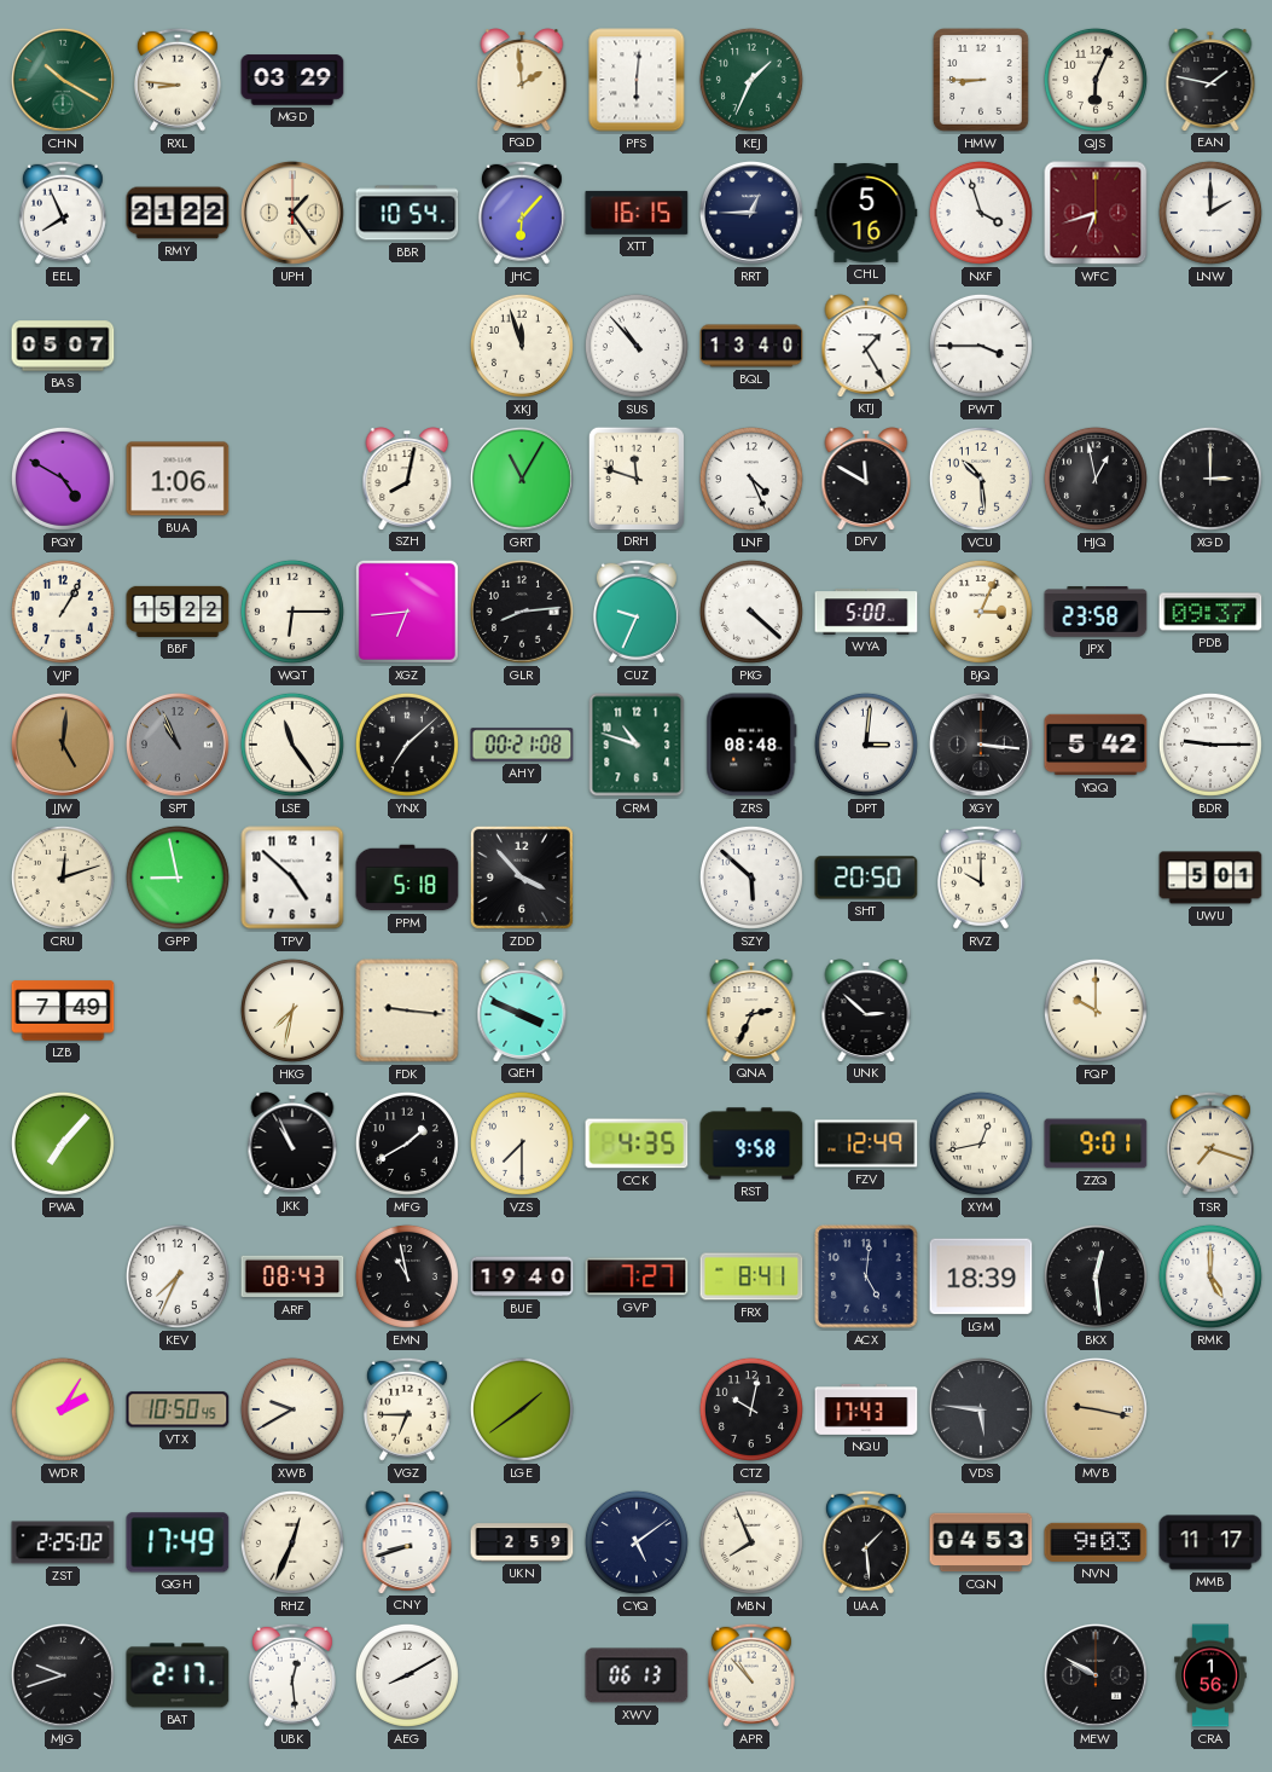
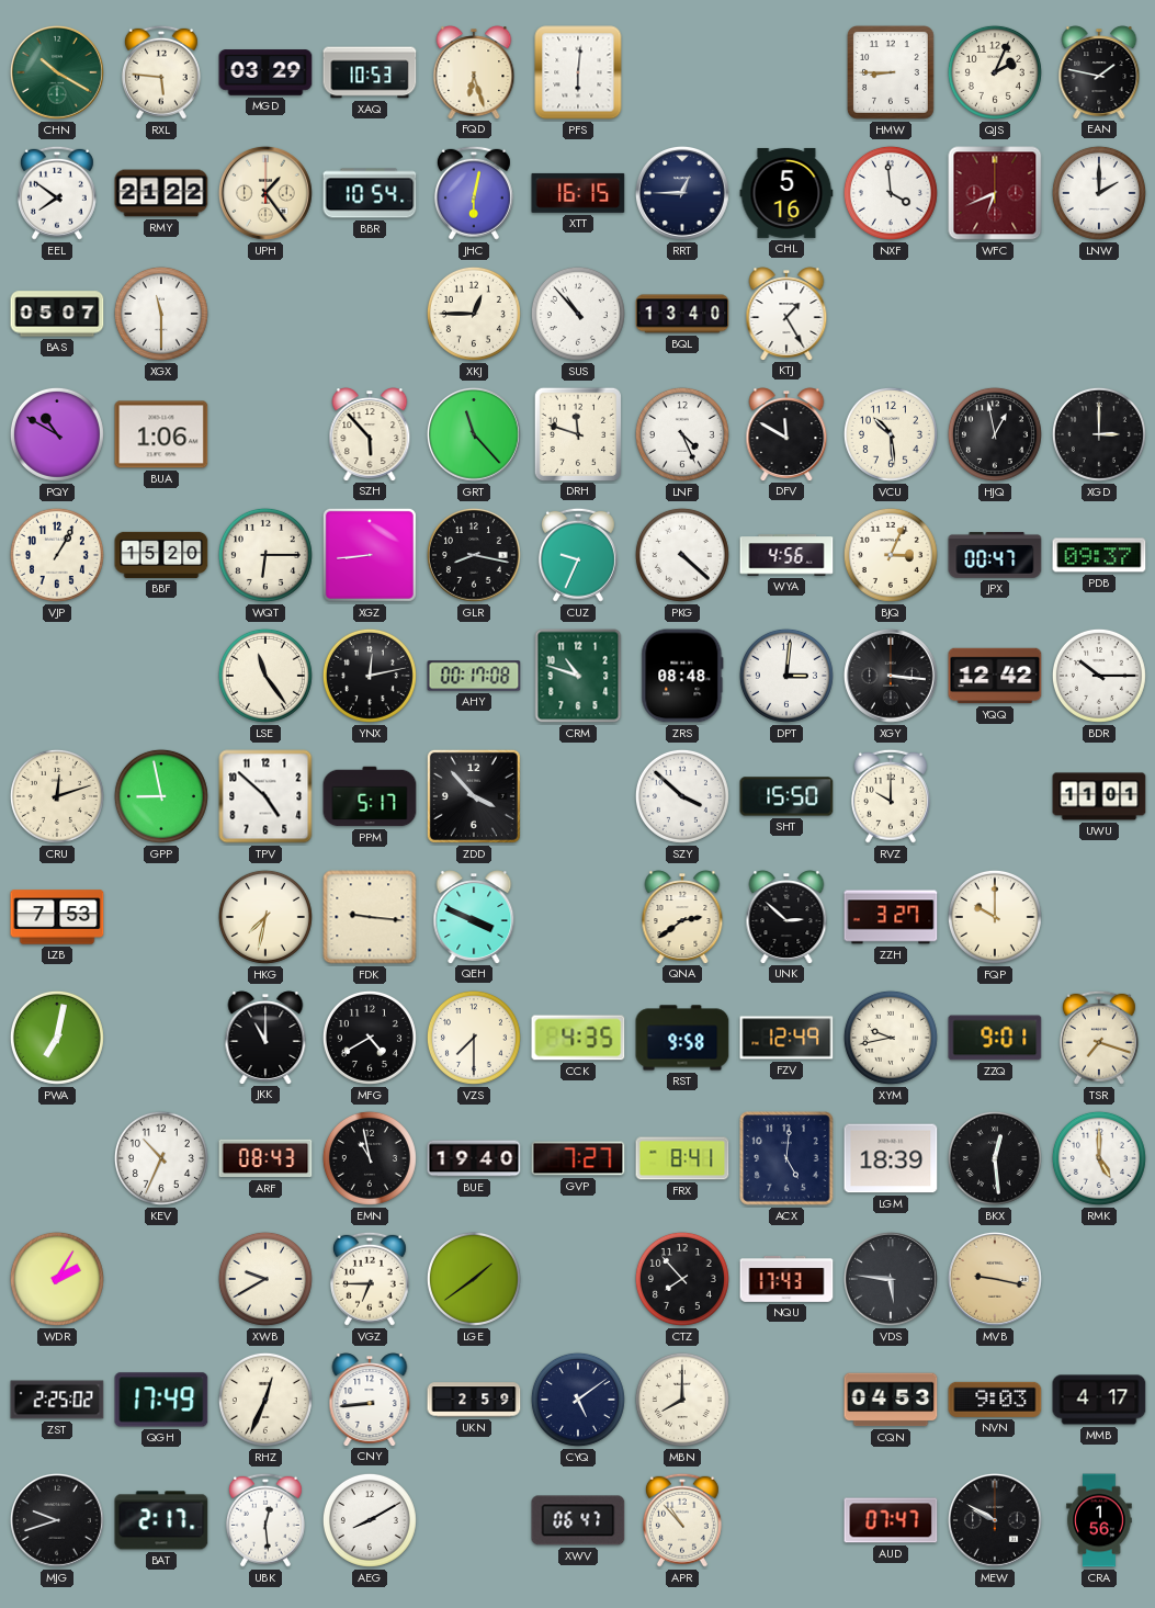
RXL: 8:46 -> 5:46
XAQ: none -> 10:53
FQD: 1:59 -> 6:27
KEJ: 1:34 -> none
QJS: 6:04 -> 2:04
EEL: 7:56 -> 7:51
JHC: 6:07 -> 6:02
NXF: 3:57 -> 3:59
WFC: 6:42 -> 6:41
XGX: none -> 11:30
XKJ: 11:57 -> 12:45
PWT: 3:45 -> none
PQY: 4:50 -> 10:50
SZH: 8:02 -> 5:53
GRT: 11:05 -> 11:23
BBF: 15:22 -> 15:20
XGZ: 6:44 -> 8:44
GLR: 8:14 -> 8:17
WYA: 5:00 -> 4:56
JPX: 23:58 -> 00:47
JJW: 5:01 -> none
SPT: 10:56 -> none
YNX: 7:08 -> 12:13
AHY: 00:21 -> 00:17
YQQ: 5:42 -> 12:42
BDR: 9:15 -> 10:15
PPM: 5:18 -> 5:17
SZY: 5:52 -> 3:52
SHT: 20:50 -> 15:50
UWU: 5:01 -> 11:01
LZB: 7:49 -> 7:53
QNA: 2:34 -> 2:39
ZZH: none -> 3:27
PWA: 7:07 -> 7:02
JKK: 10:56 -> 11:00
MFG: 1:40 -> 4:40
XYM: 12:43 -> 9:43
KEV: 7:34 -> 10:34
VTX: 10:50 -> none
CTZ: 10:02 -> 7:53
CNY: 8:42 -> 8:44
MBN: 7:56 -> 8:00
UAA: 1:29 -> none
MMB: 11:17 -> 4:17
XWV: 06:13 -> 06:47
AUD: none -> 07:47
